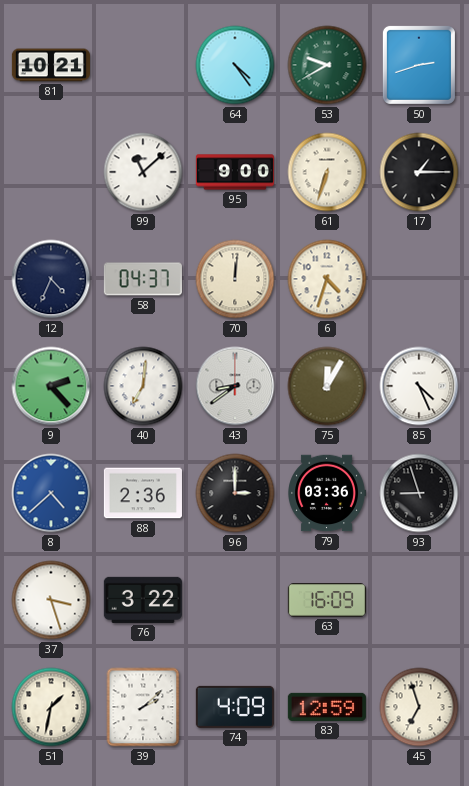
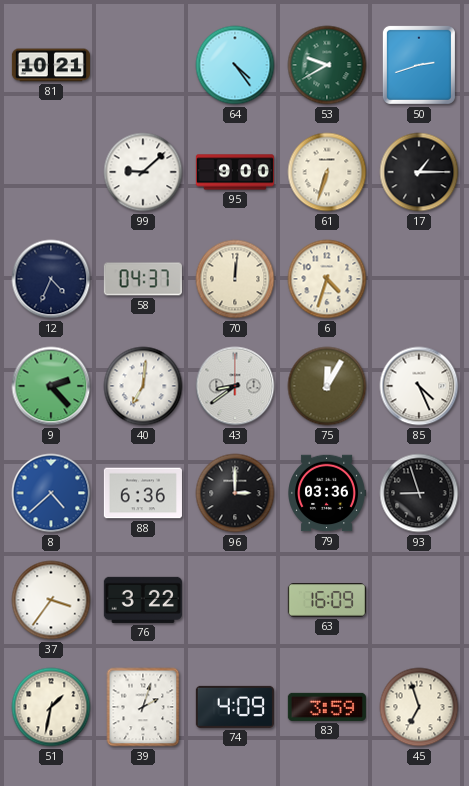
99: 11:08 -> 9:08
88: 2:36 -> 6:36
37: 3:27 -> 3:36
39: 2:08 -> 2:03
83: 12:59 -> 3:59
